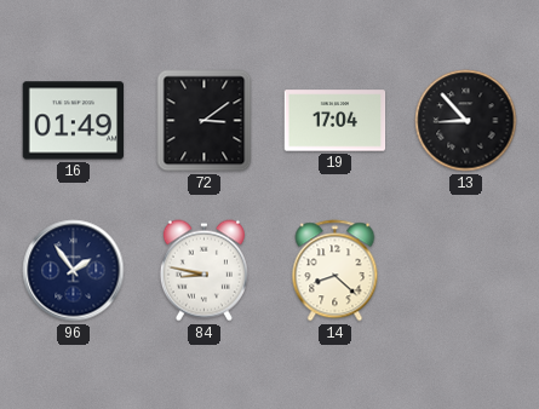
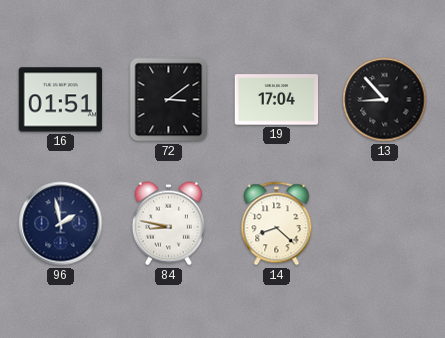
16: 01:49 -> 01:51
96: 1:54 -> 1:58
